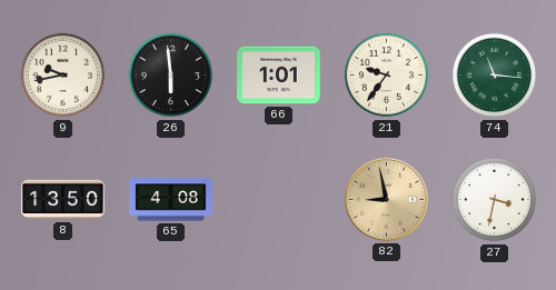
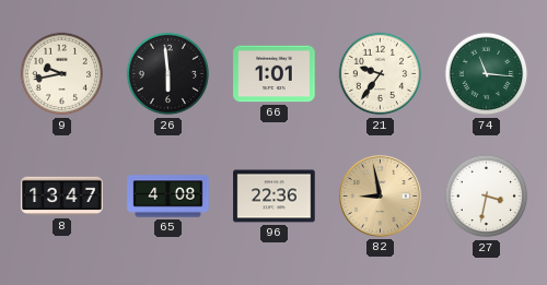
8: 13:50 -> 13:47
96: none -> 22:36
